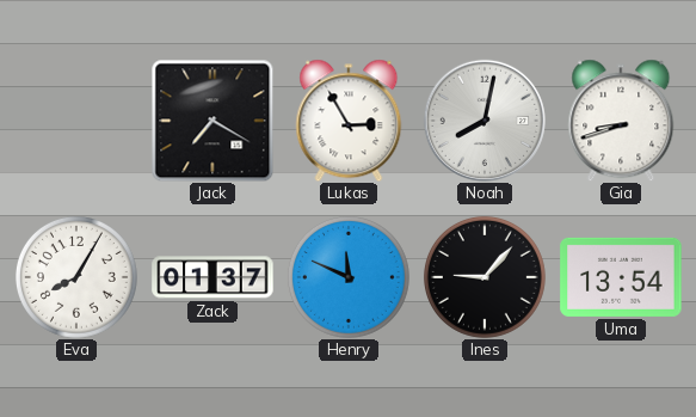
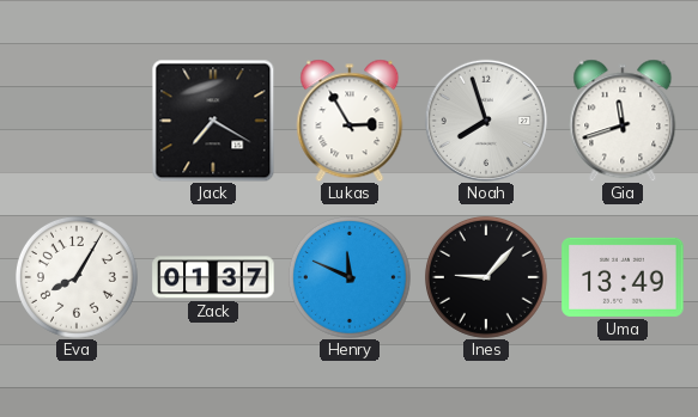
Noah: 8:02 -> 7:57
Gia: 8:42 -> 11:42
Uma: 13:54 -> 13:49
